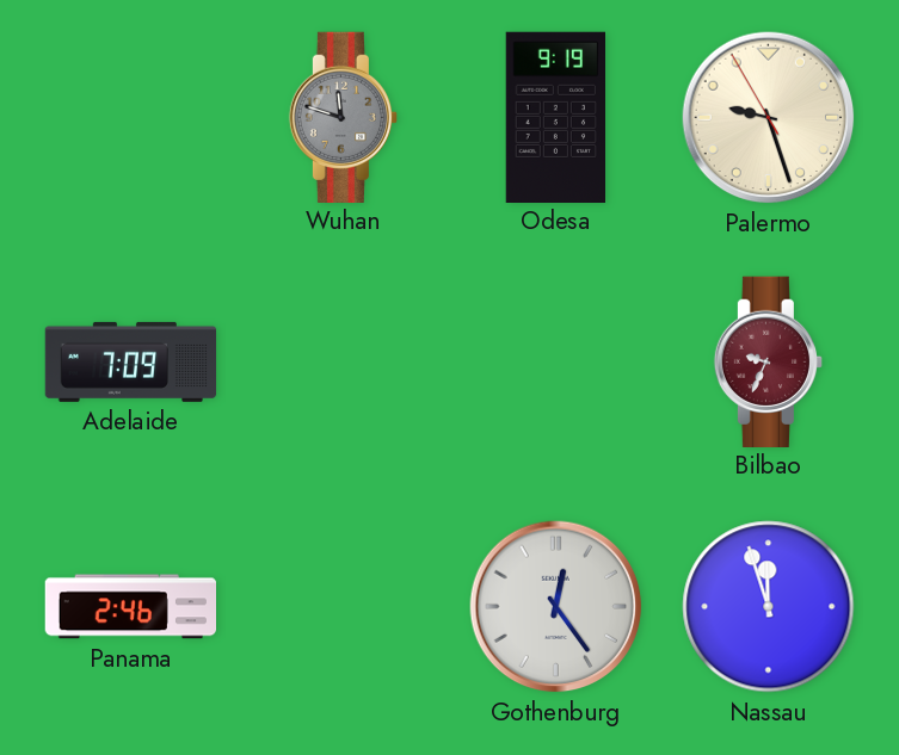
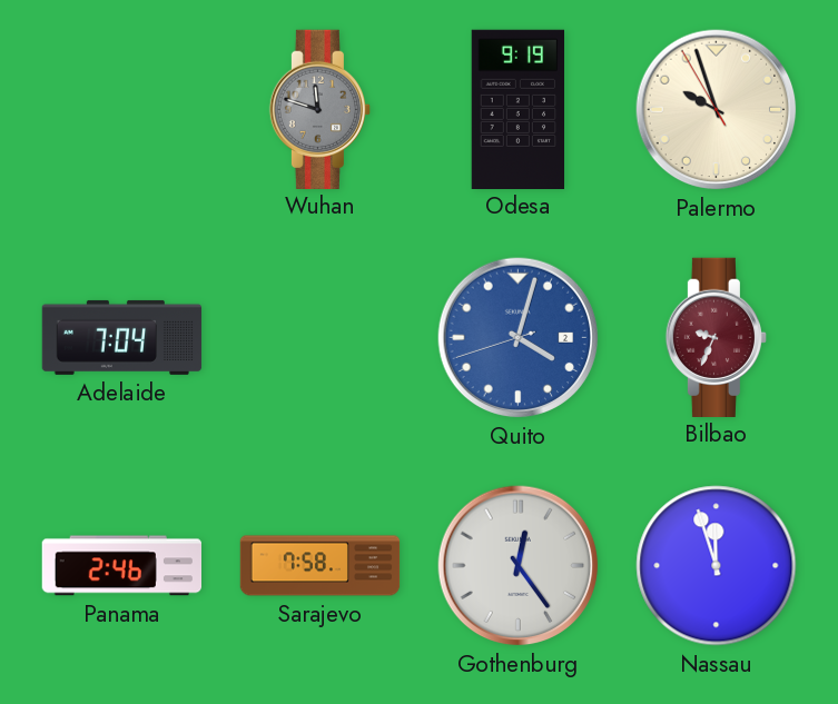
Palermo: 9:26 -> 9:56
Adelaide: 7:09 -> 7:04
Quito: none -> 4:02
Sarajevo: none -> 7:58
